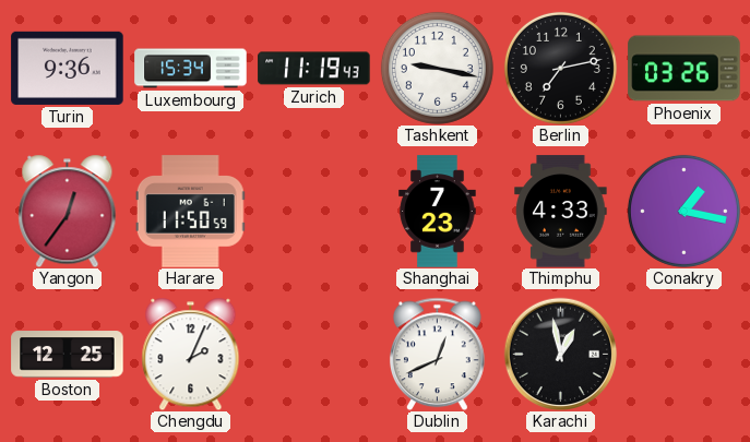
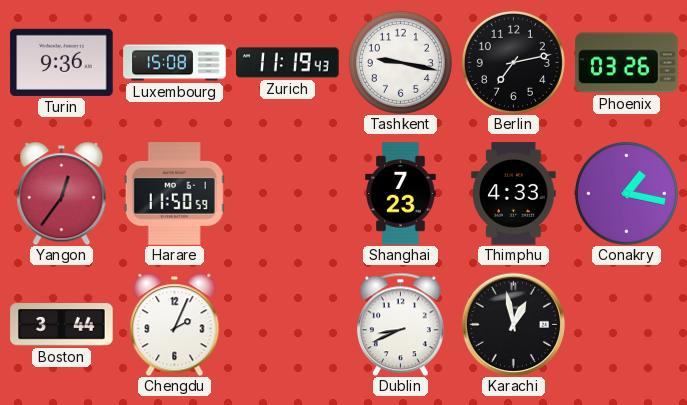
Luxembourg: 15:34 -> 15:08
Boston: 12:25 -> 3:44
Dublin: 12:41 -> 8:41
